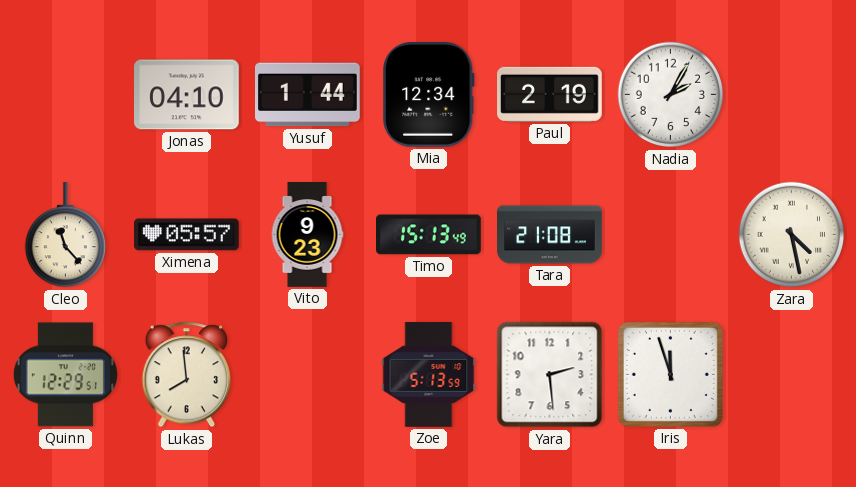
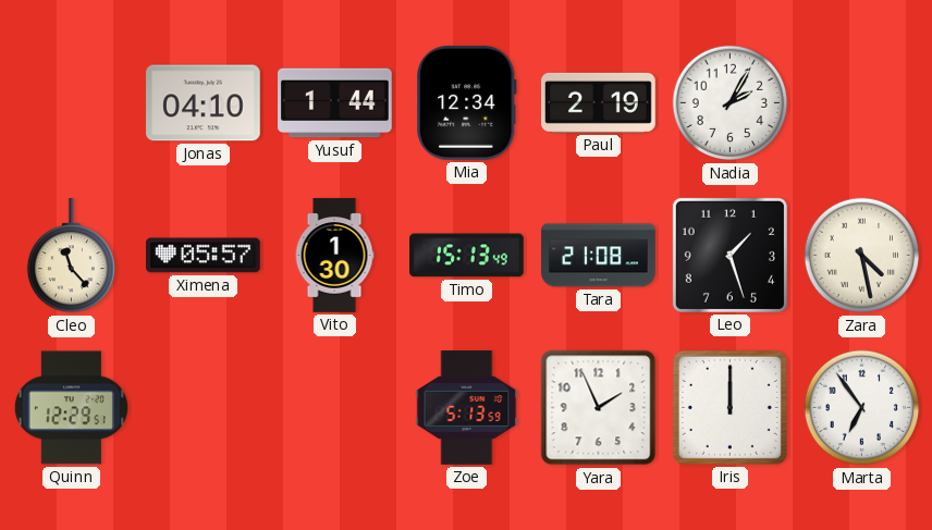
Vito: 9:23 -> 1:30
Leo: none -> 1:27
Lukas: 7:59 -> none
Yara: 2:29 -> 1:56
Iris: 11:57 -> 12:00
Marta: none -> 6:54
